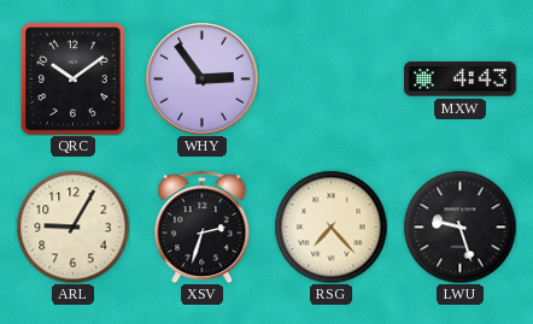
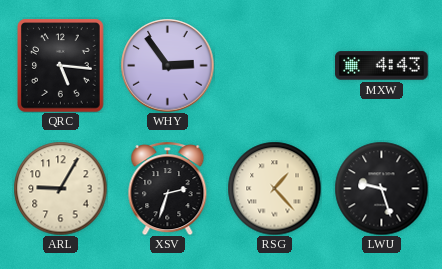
QRC: 10:09 -> 5:16
RSG: 7:23 -> 1:23
